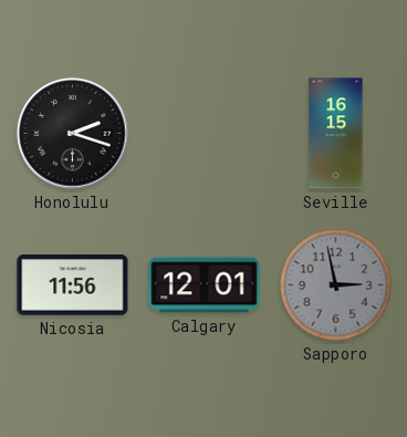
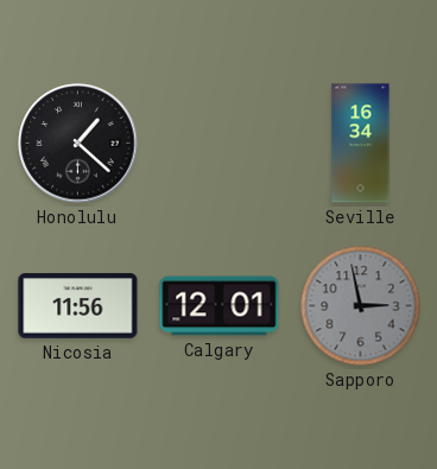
Honolulu: 2:18 -> 1:22
Seville: 16:15 -> 16:34
